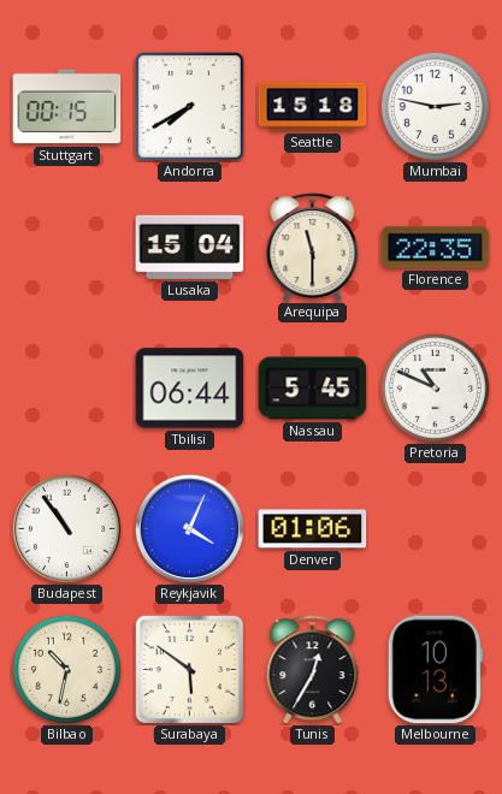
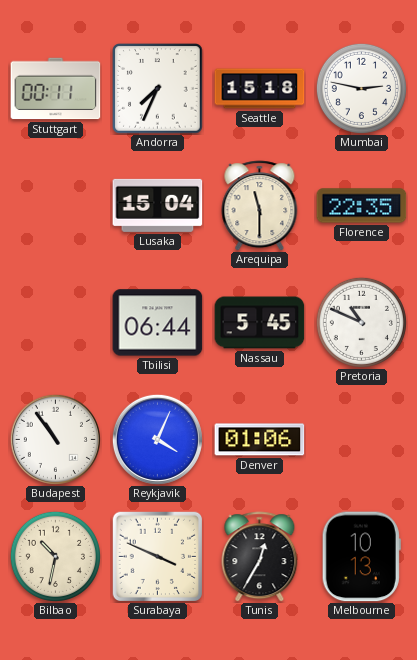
Stuttgart: 00:15 -> 00:11
Andorra: 7:40 -> 7:34
Surabaya: 5:51 -> 3:49
